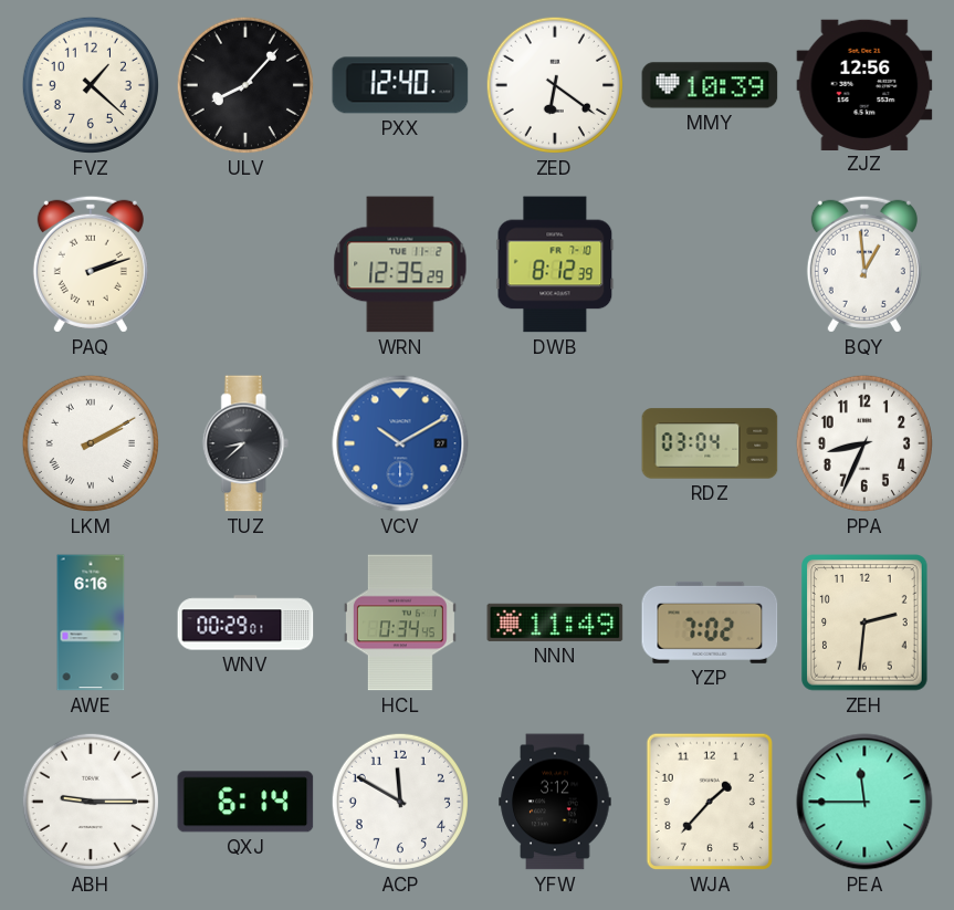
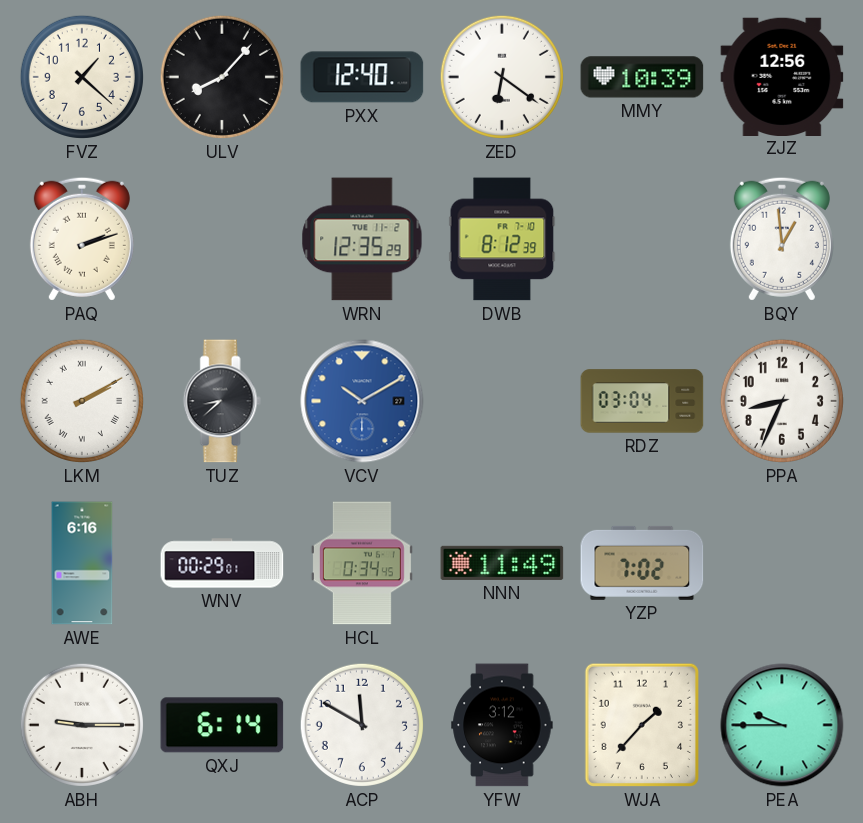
ZEH: 2:31 -> none
PEA: 11:45 -> 9:45
